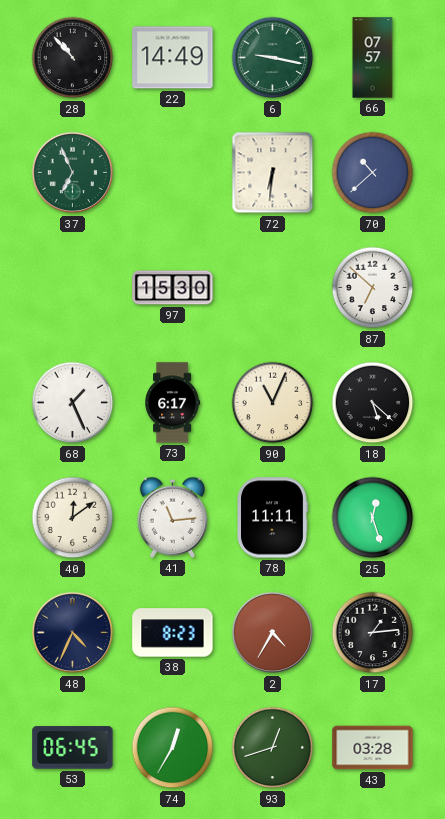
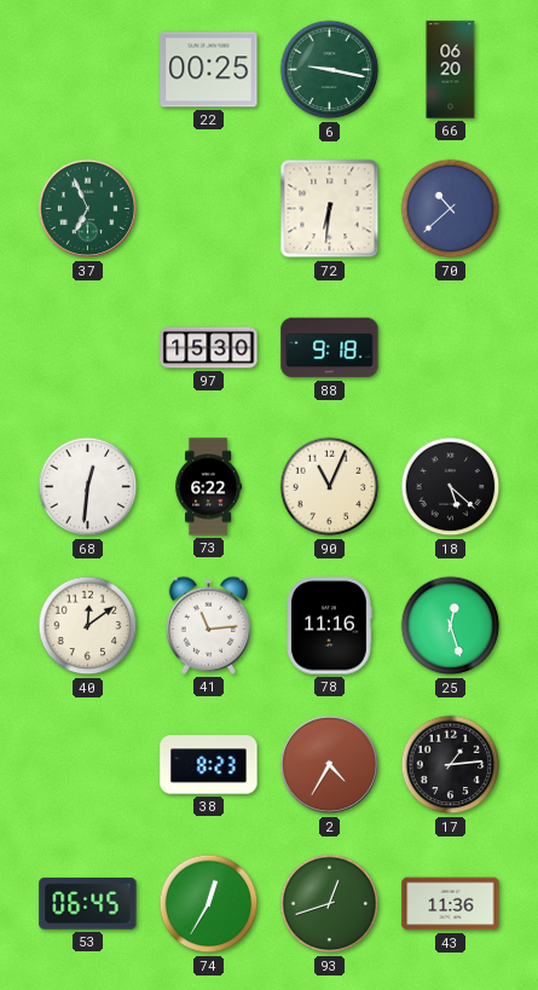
28: 10:53 -> none
22: 14:49 -> 00:25
66: 07:57 -> 06:20
88: none -> 9:18
87: 6:52 -> none
68: 1:26 -> 12:31
73: 6:17 -> 6:22
78: 11:11 -> 11:16
48: 4:34 -> none
43: 03:28 -> 11:36
